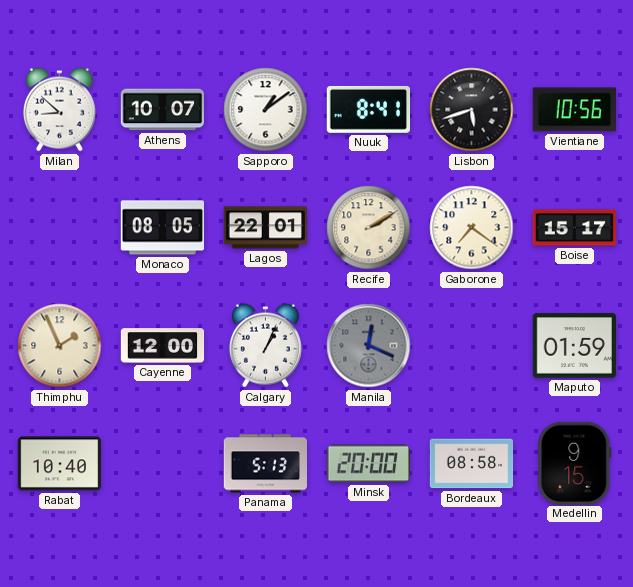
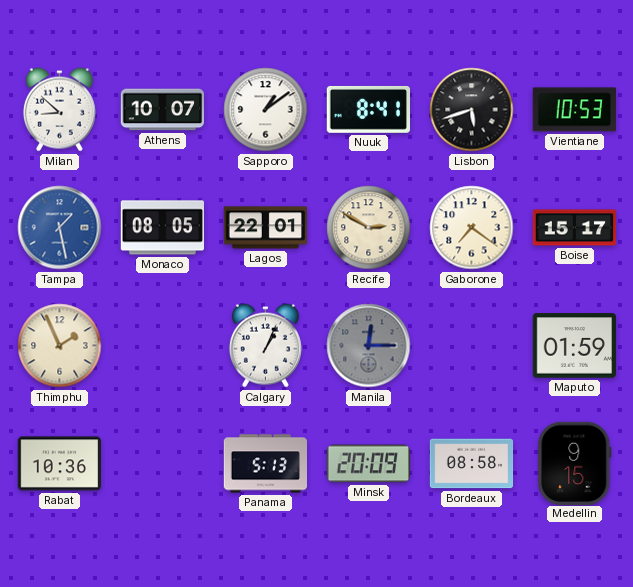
Vientiane: 10:56 -> 10:53
Tampa: none -> 1:28
Recife: 2:10 -> 2:50
Cayenne: 12:00 -> none
Manila: 12:19 -> 12:15
Rabat: 10:40 -> 10:36
Minsk: 20:00 -> 20:09
